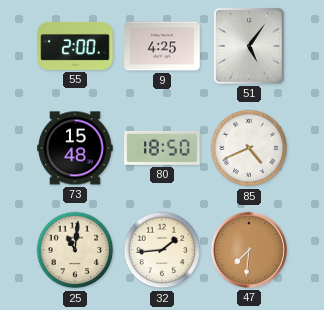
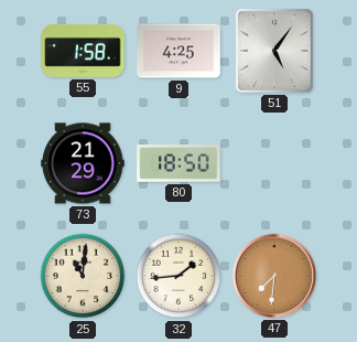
55: 2:00 -> 1:58
73: 15:48 -> 21:29
85: 4:41 -> none
